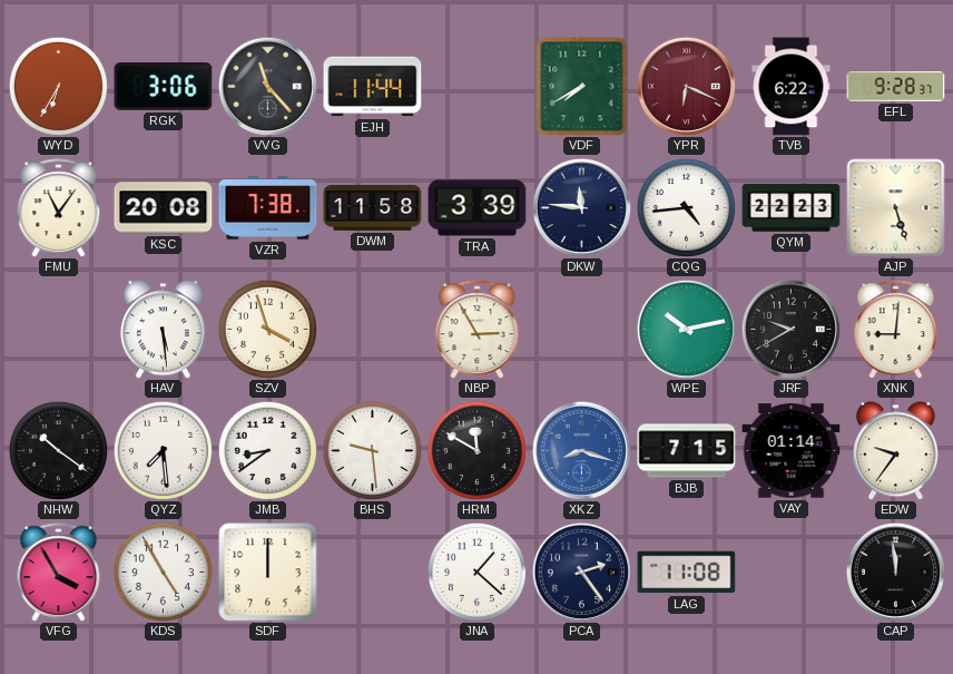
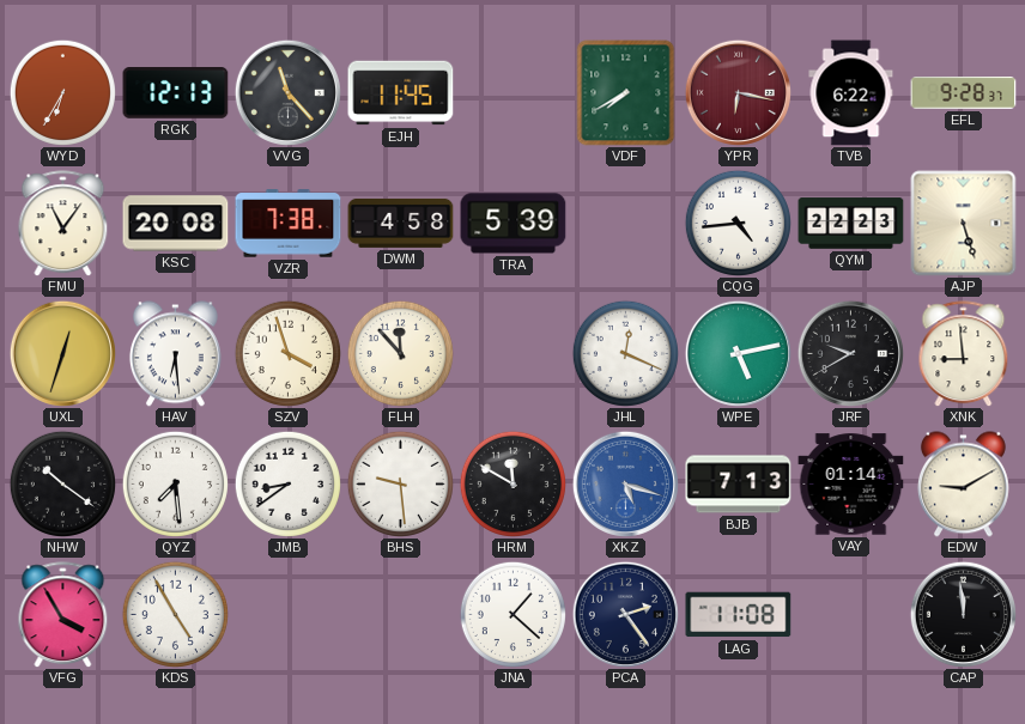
RGK: 3:06 -> 12:13
EJH: 11:44 -> 11:45
YPR: 6:19 -> 6:17
DWM: 11:58 -> 4:58
TRA: 3:39 -> 5:39
DKW: 11:46 -> none
UXL: none -> 12:33
HAV: 5:29 -> 6:29
FLH: none -> 11:53
NBP: 2:55 -> none
JHL: none -> 12:19
WPE: 10:13 -> 5:13
XNK: 9:01 -> 8:59
XKZ: 8:18 -> 5:18
BJB: 7:15 -> 7:13
EDW: 9:36 -> 9:10
SDF: 12:00 -> none
